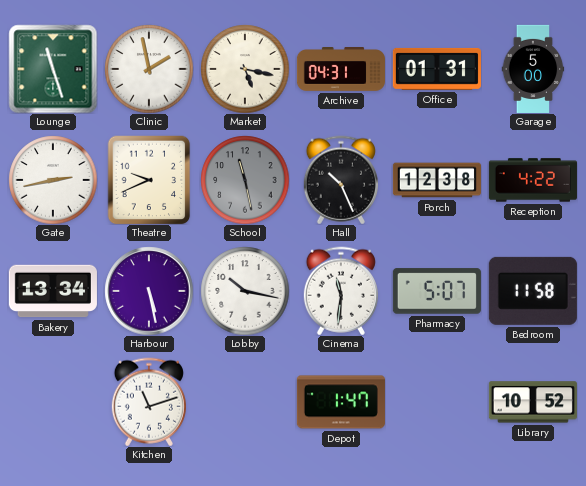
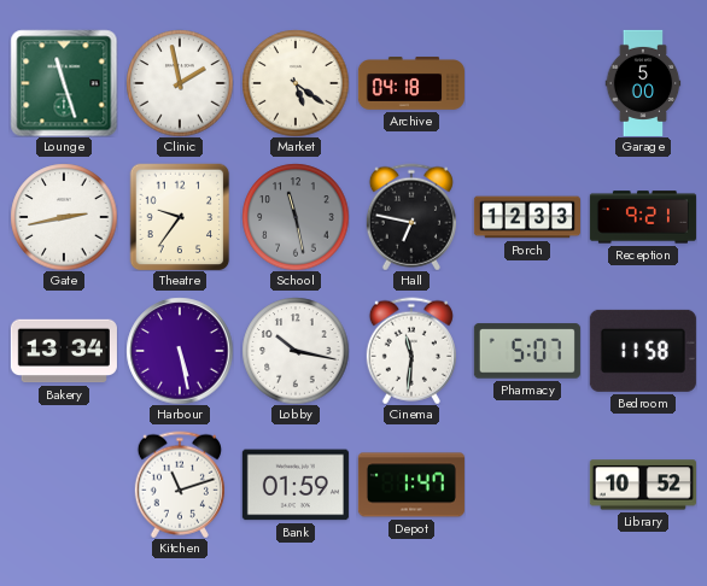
Market: 5:17 -> 5:21
Archive: 04:31 -> 04:18
Office: 01:31 -> none
Theatre: 9:41 -> 9:36
Hall: 10:26 -> 6:47
Porch: 12:38 -> 12:33
Reception: 4:22 -> 9:21
Bank: none -> 01:59
